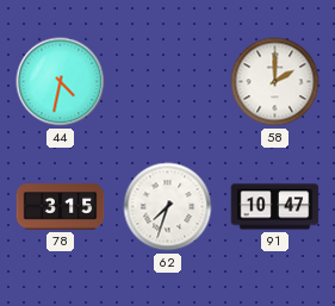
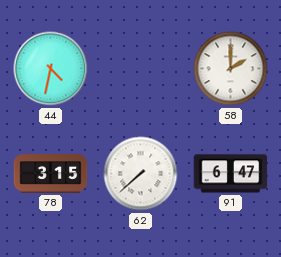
62: 7:33 -> 7:38
91: 10:47 -> 6:47
